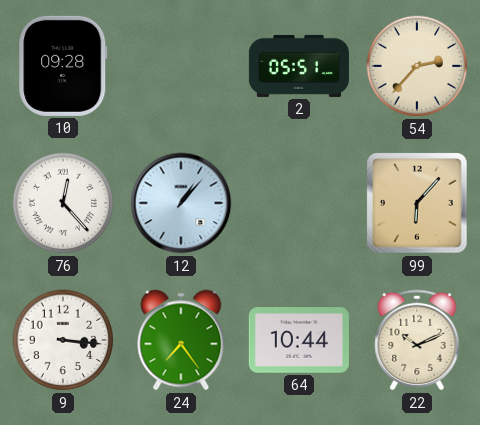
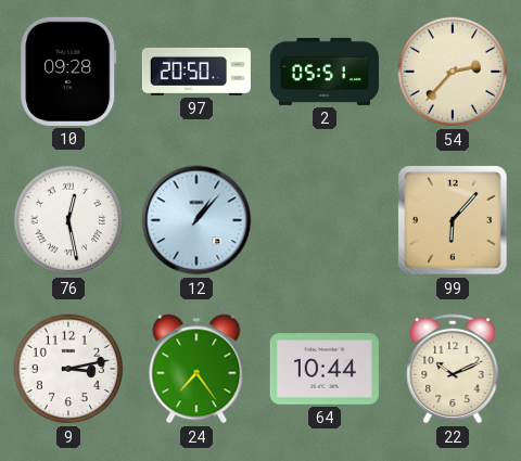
97: none -> 20:50
76: 12:23 -> 12:28
9: 3:16 -> 3:13
